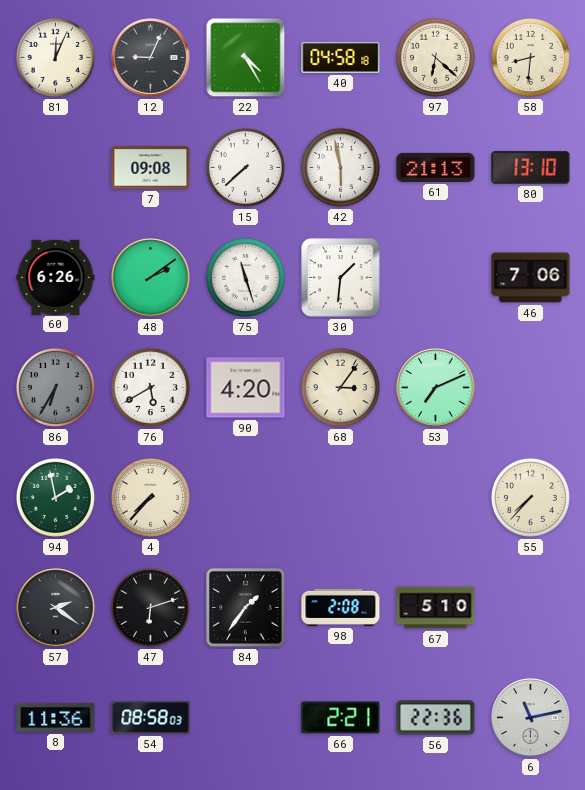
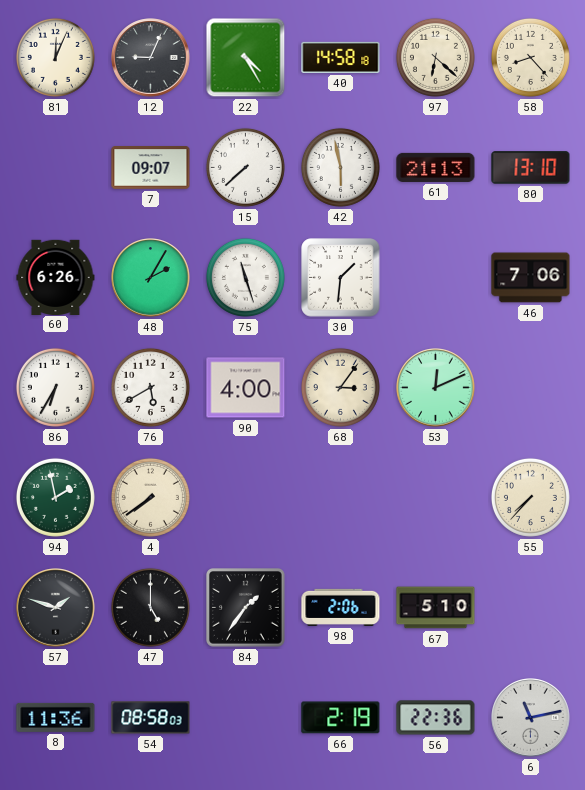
40: 04:58 -> 14:58
58: 8:31 -> 8:23
7: 09:08 -> 09:07
48: 2:09 -> 2:05
86 dial: grey -> white
90: 4:20 -> 4:00
53: 7:11 -> 12:11
4: 7:37 -> 7:39
57: 2:21 -> 1:48
47: 6:12 -> 5:00
98: 2:08 -> 2:06
66: 2:21 -> 2:19
